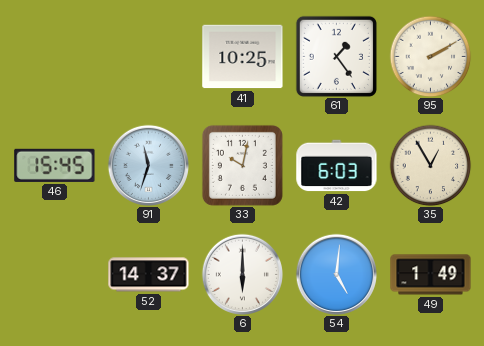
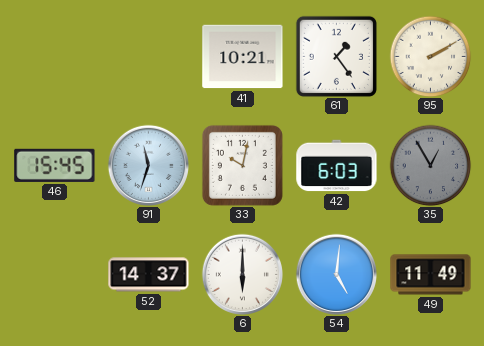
41: 10:25 -> 10:21
35 dial: cream -> grey
49: 1:49 -> 11:49
